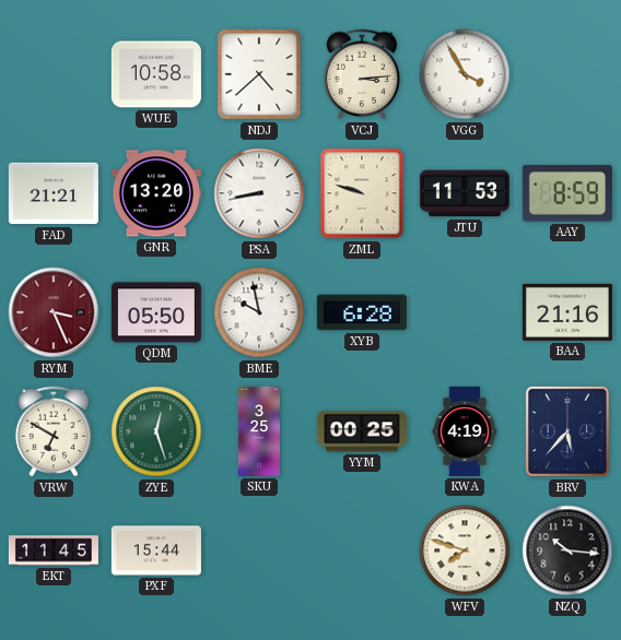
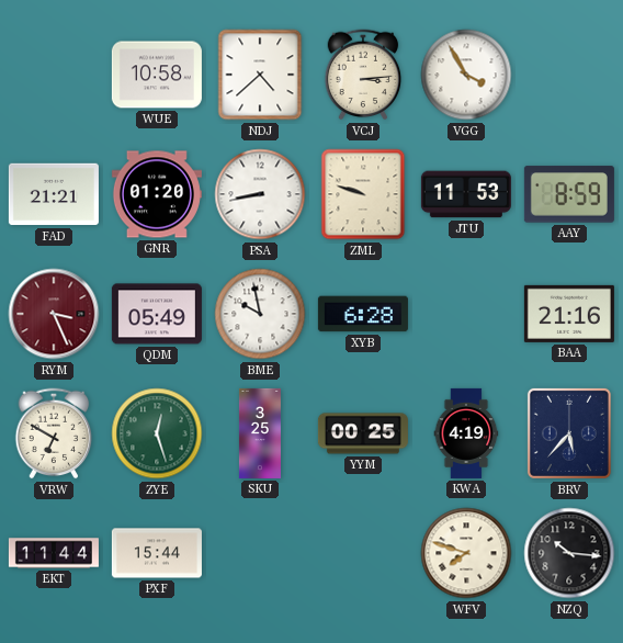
GNR: 13:20 -> 01:20
QDM: 05:50 -> 05:49
EKT: 11:45 -> 11:44
